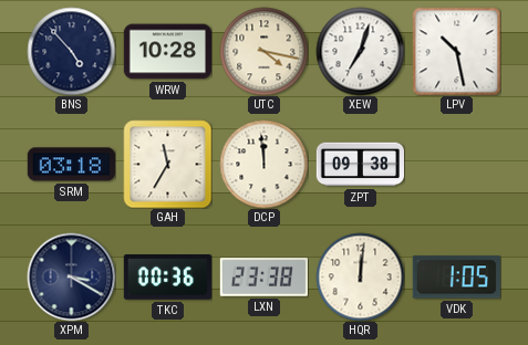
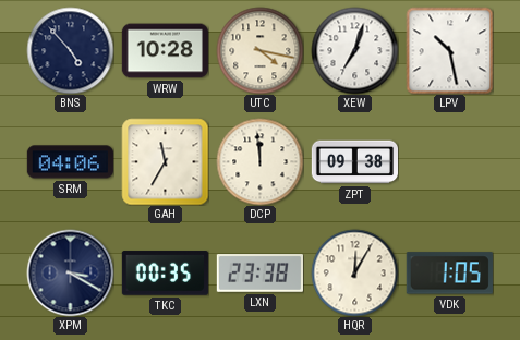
SRM: 03:18 -> 04:06
TKC: 00:36 -> 00:35
HQR: 12:01 -> 12:05
